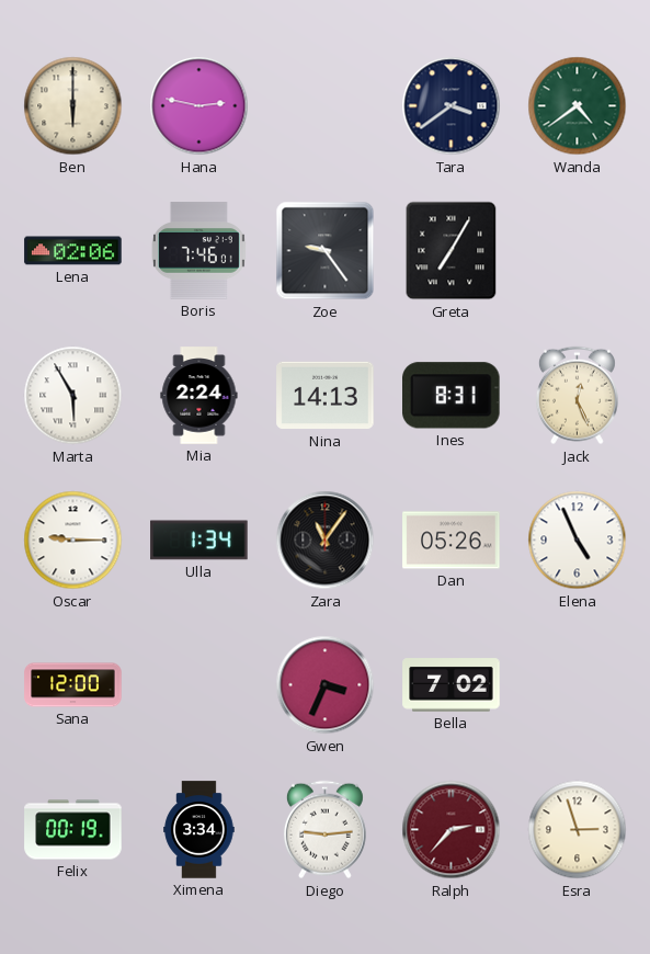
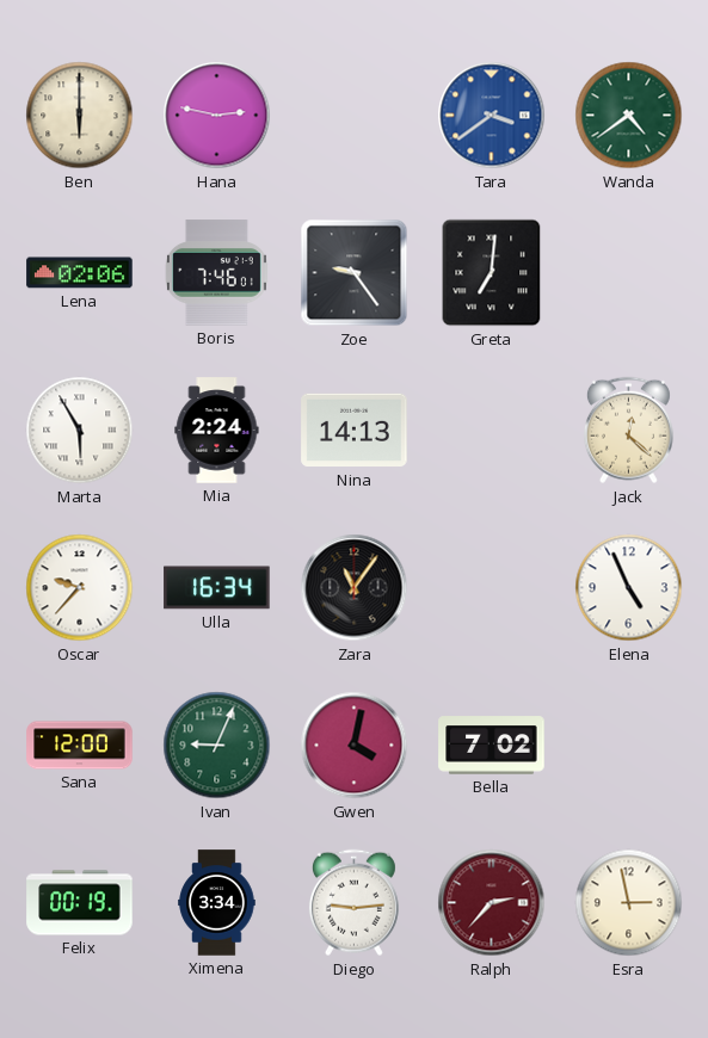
Tara dial: navy -> blue
Greta: 7:05 -> 7:01
Ines: 8:31 -> none
Jack: 12:26 -> 12:22
Oscar: 9:15 -> 9:37
Ulla: 1:34 -> 16:34
Dan: 05:26 -> none
Ivan: none -> 9:04
Gwen: 3:34 -> 4:02
Esra: 2:57 -> 2:58
